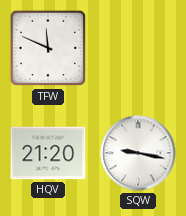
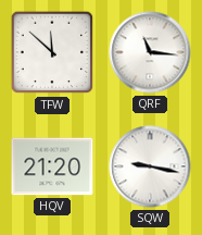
TFW: 11:49 -> 11:52
QRF: none -> 11:16
